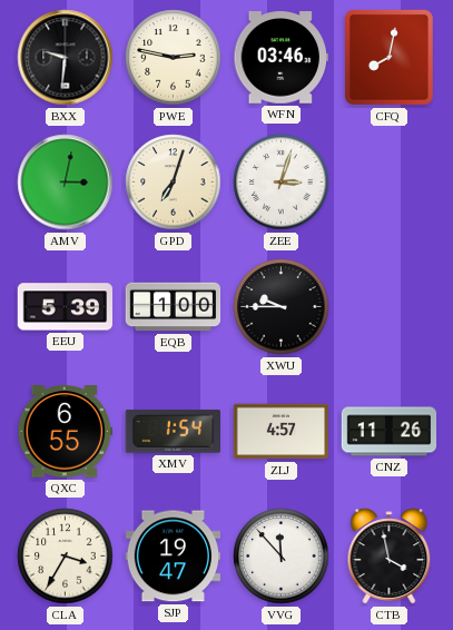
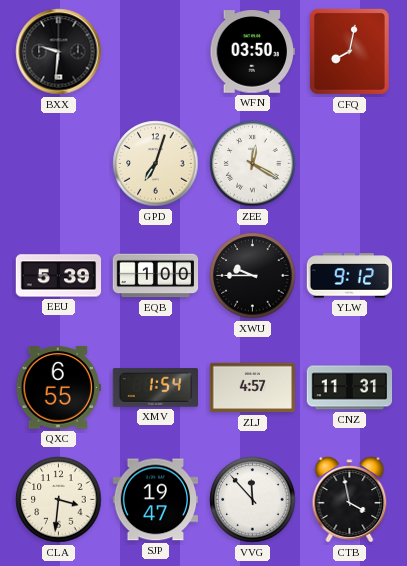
PWE: 2:47 -> none
WFN: 03:46 -> 03:50
AMV: 3:02 -> none
ZEE: 3:03 -> 12:20
YLW: none -> 9:12
CNZ: 11:26 -> 11:31
CLA: 3:35 -> 3:31
